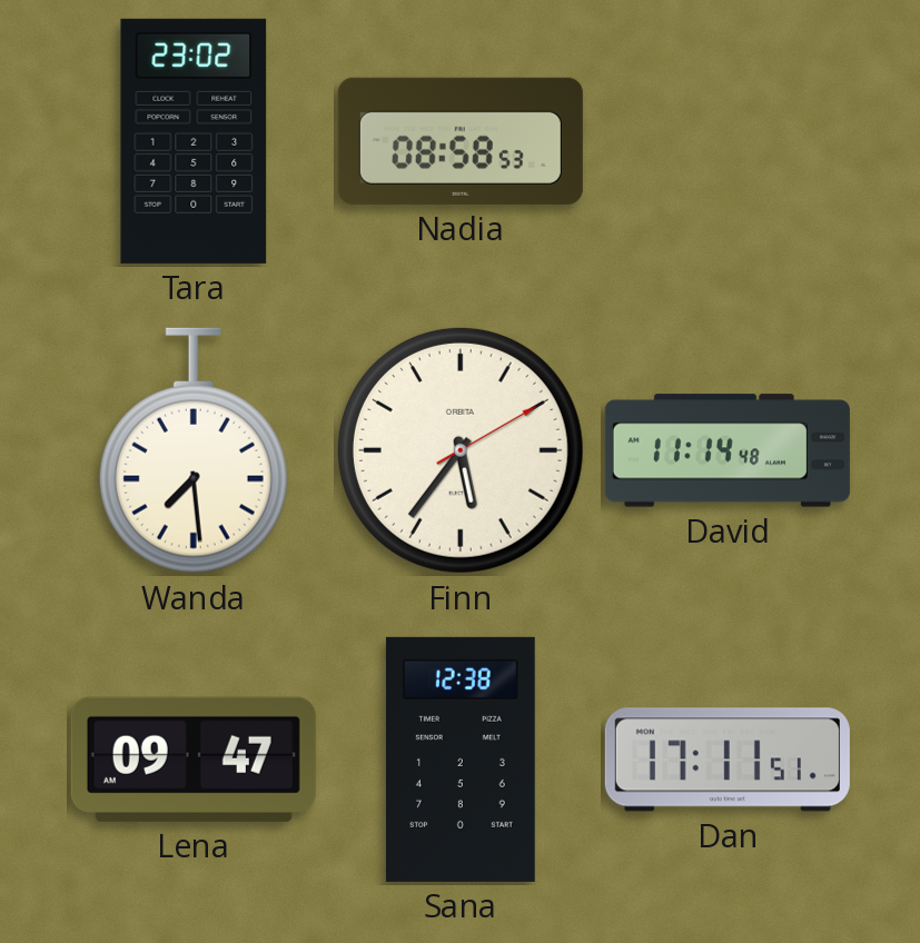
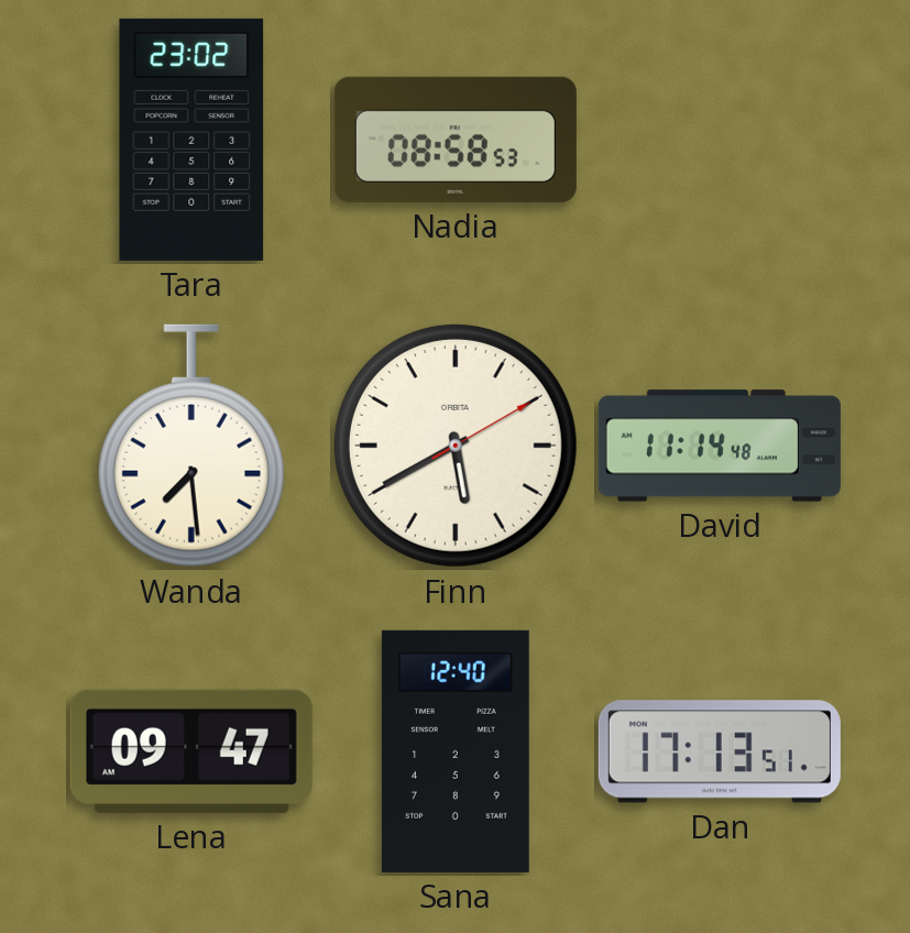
Finn: 5:36 -> 5:40
Sana: 12:38 -> 12:40
Dan: 17:11 -> 17:13
